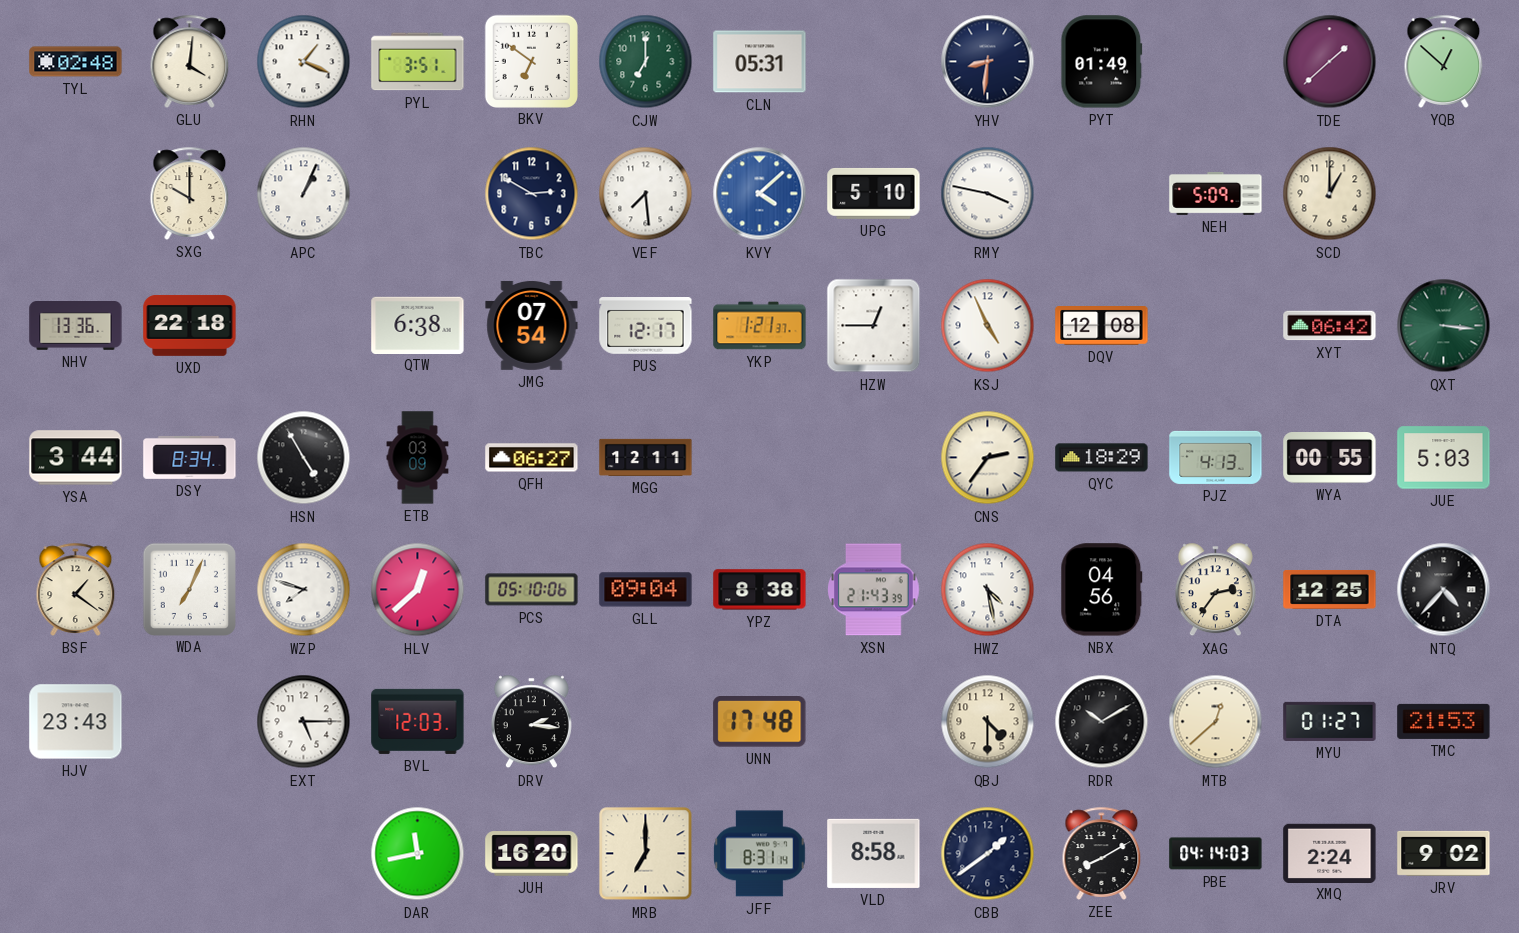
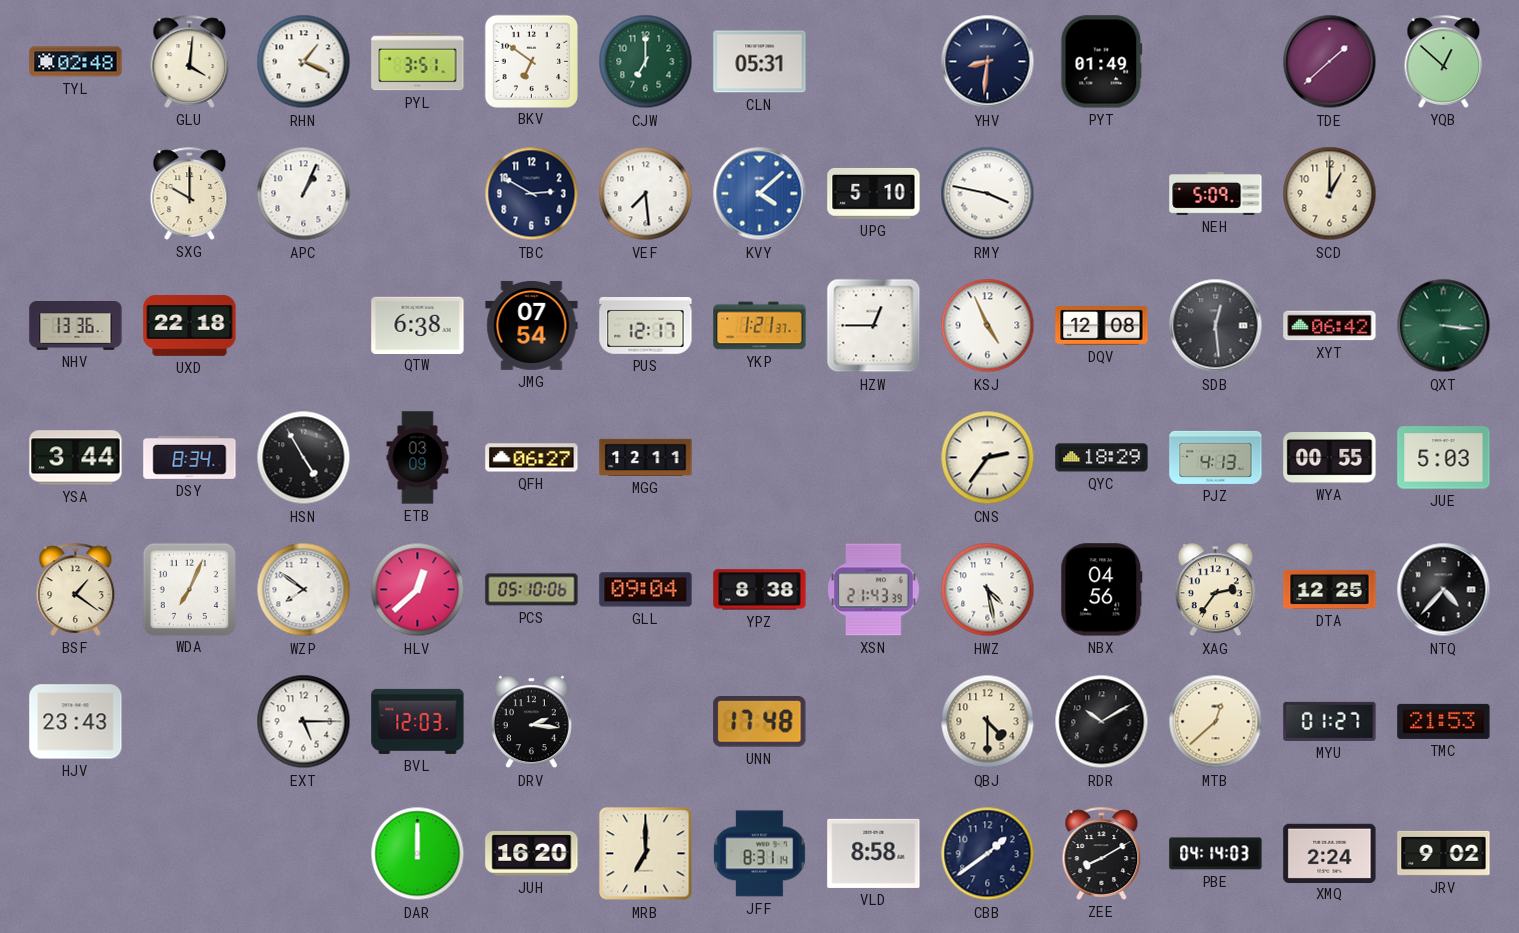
SDB: none -> 12:29
WZP: 7:48 -> 7:51
DAR: 11:43 -> 12:00
